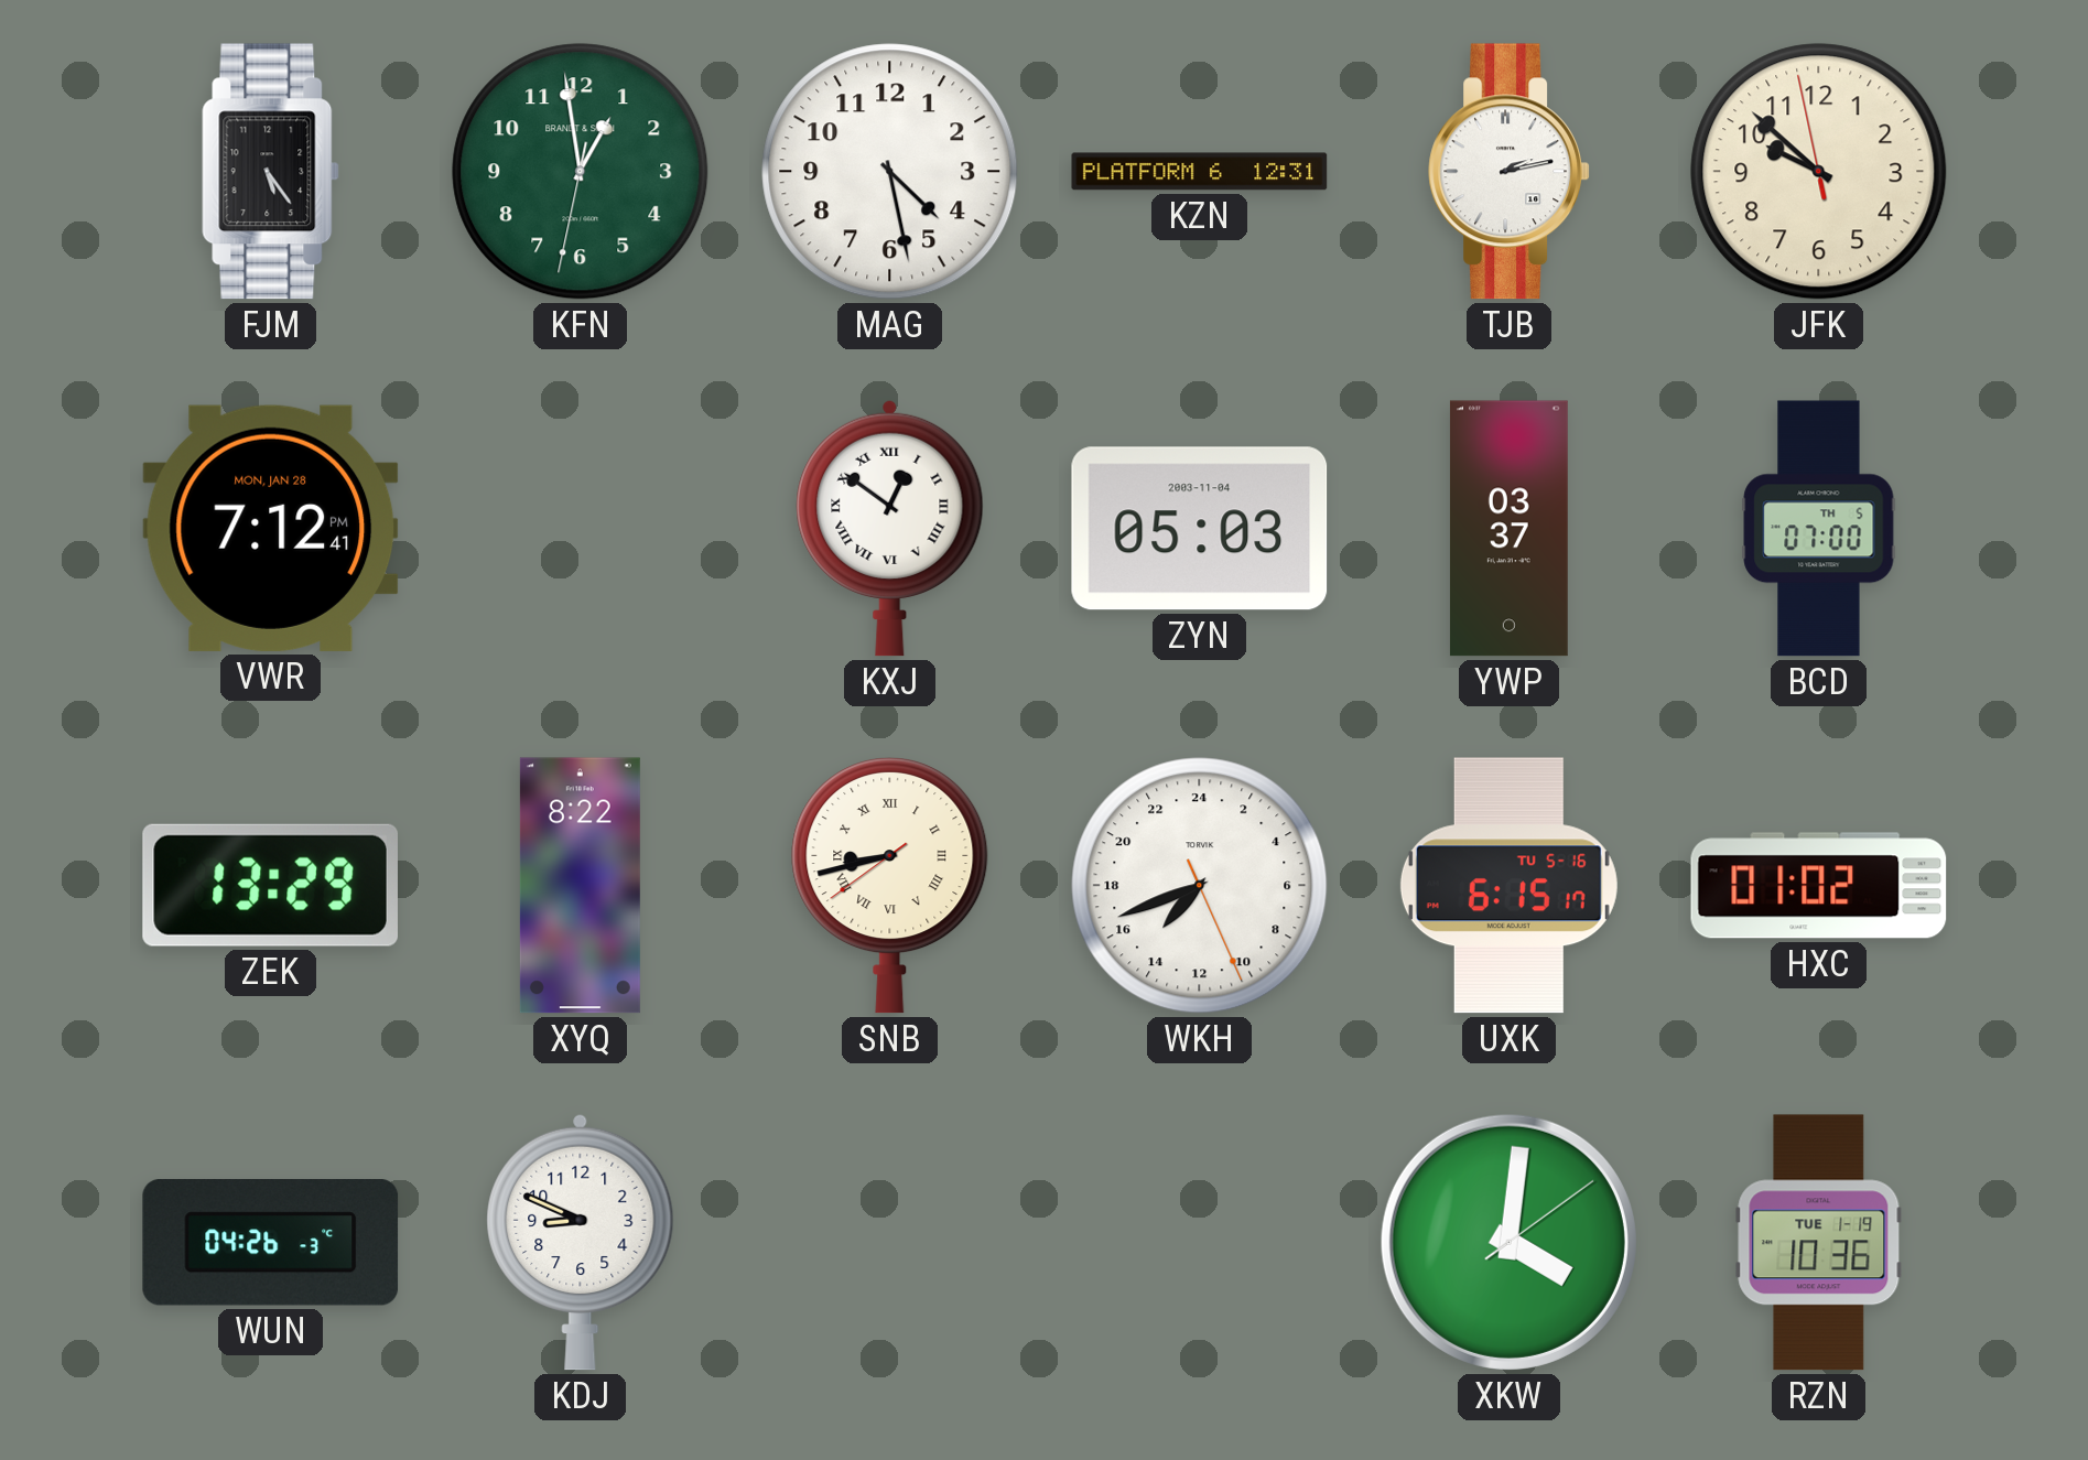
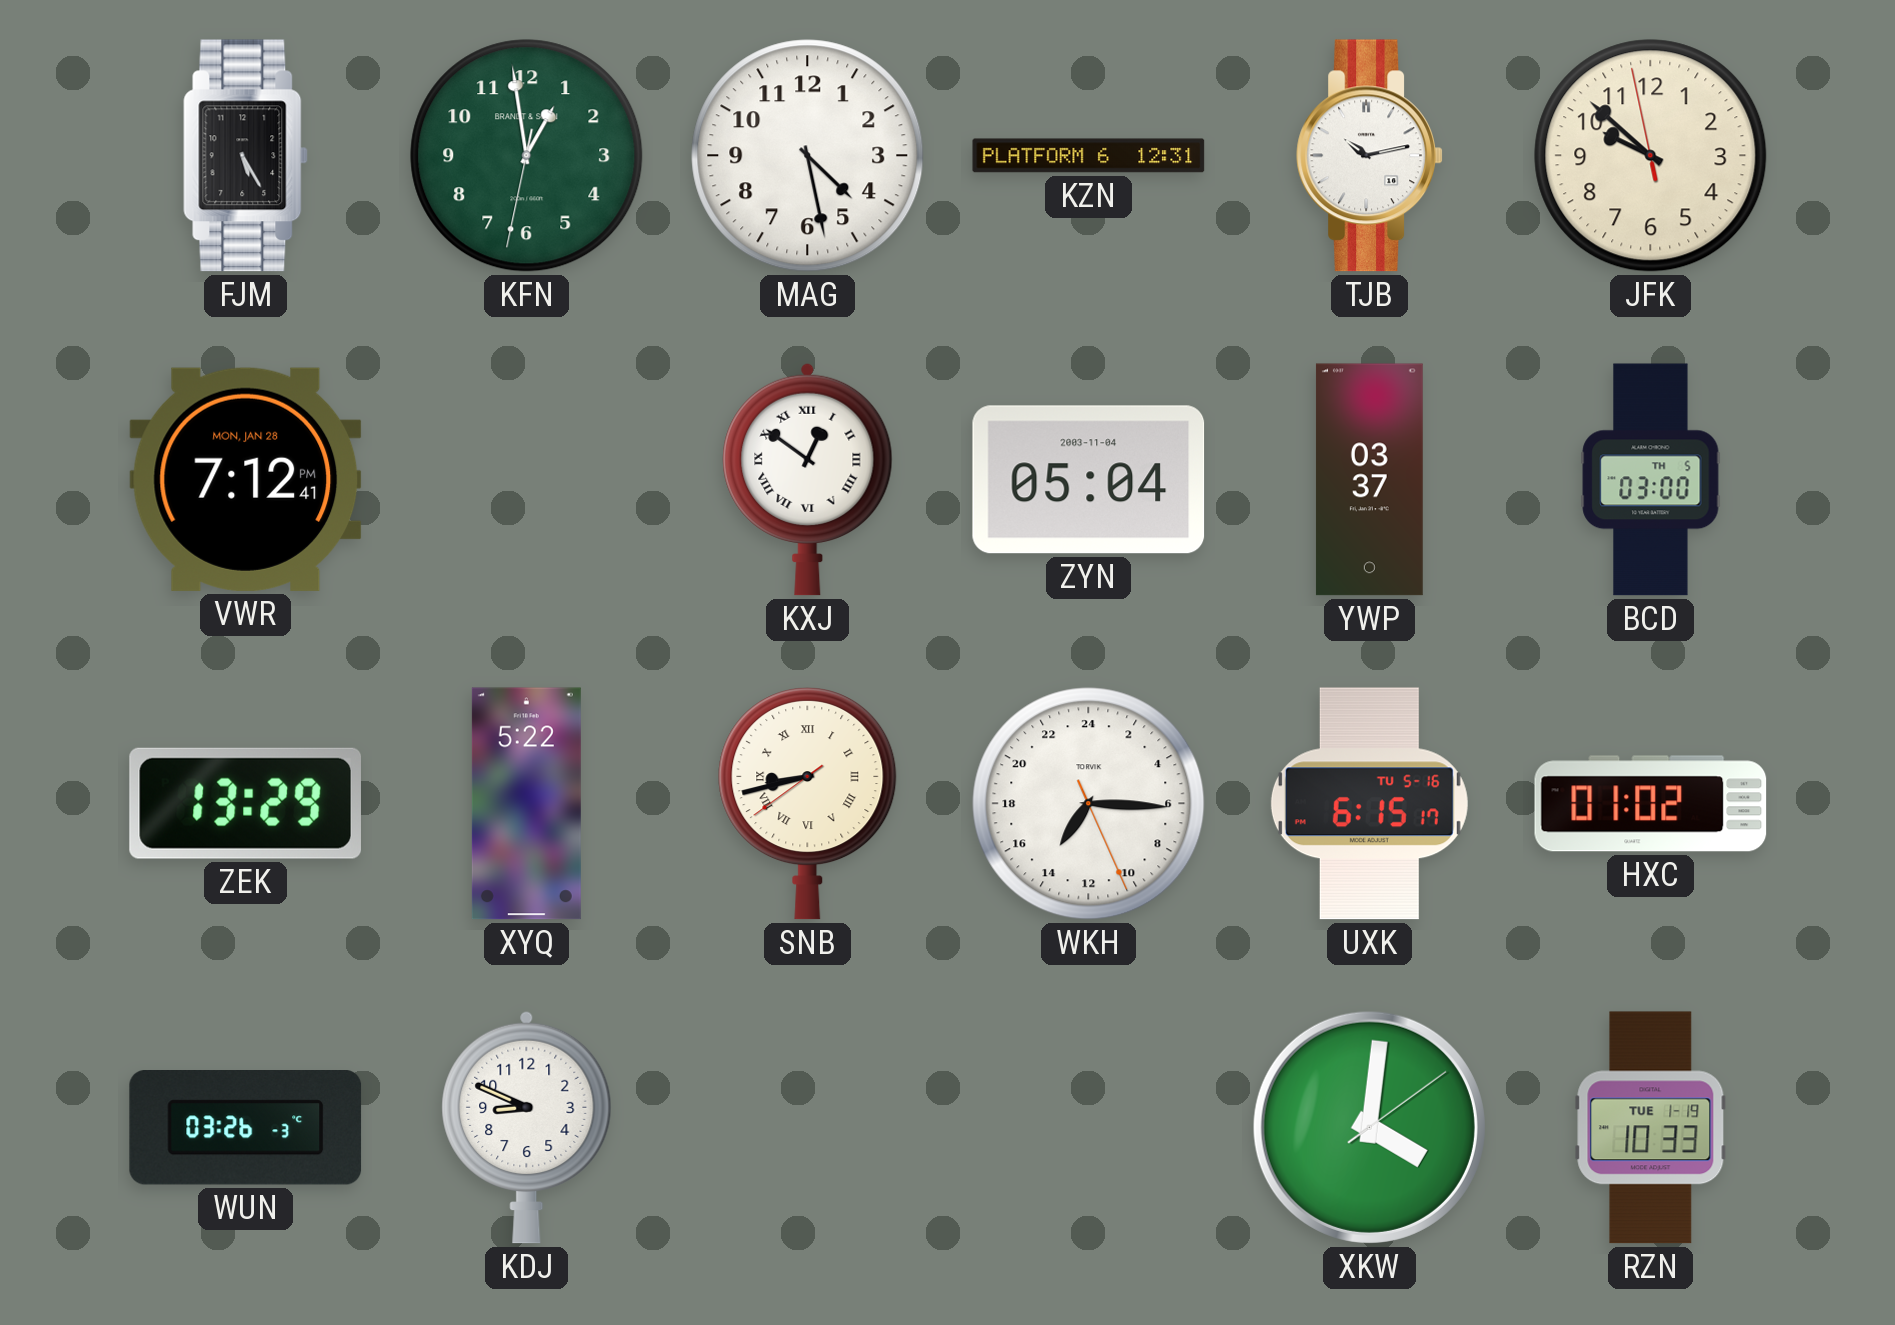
FJM: 5:24 -> 5:25
TJB: 2:13 -> 10:13
ZYN: 05:03 -> 05:04
BCD: 07:00 -> 03:00
XYQ: 8:22 -> 5:22
WKH: 14:41 -> 14:15
WUN: 04:26 -> 03:26
RZN: 10:36 -> 10:33
